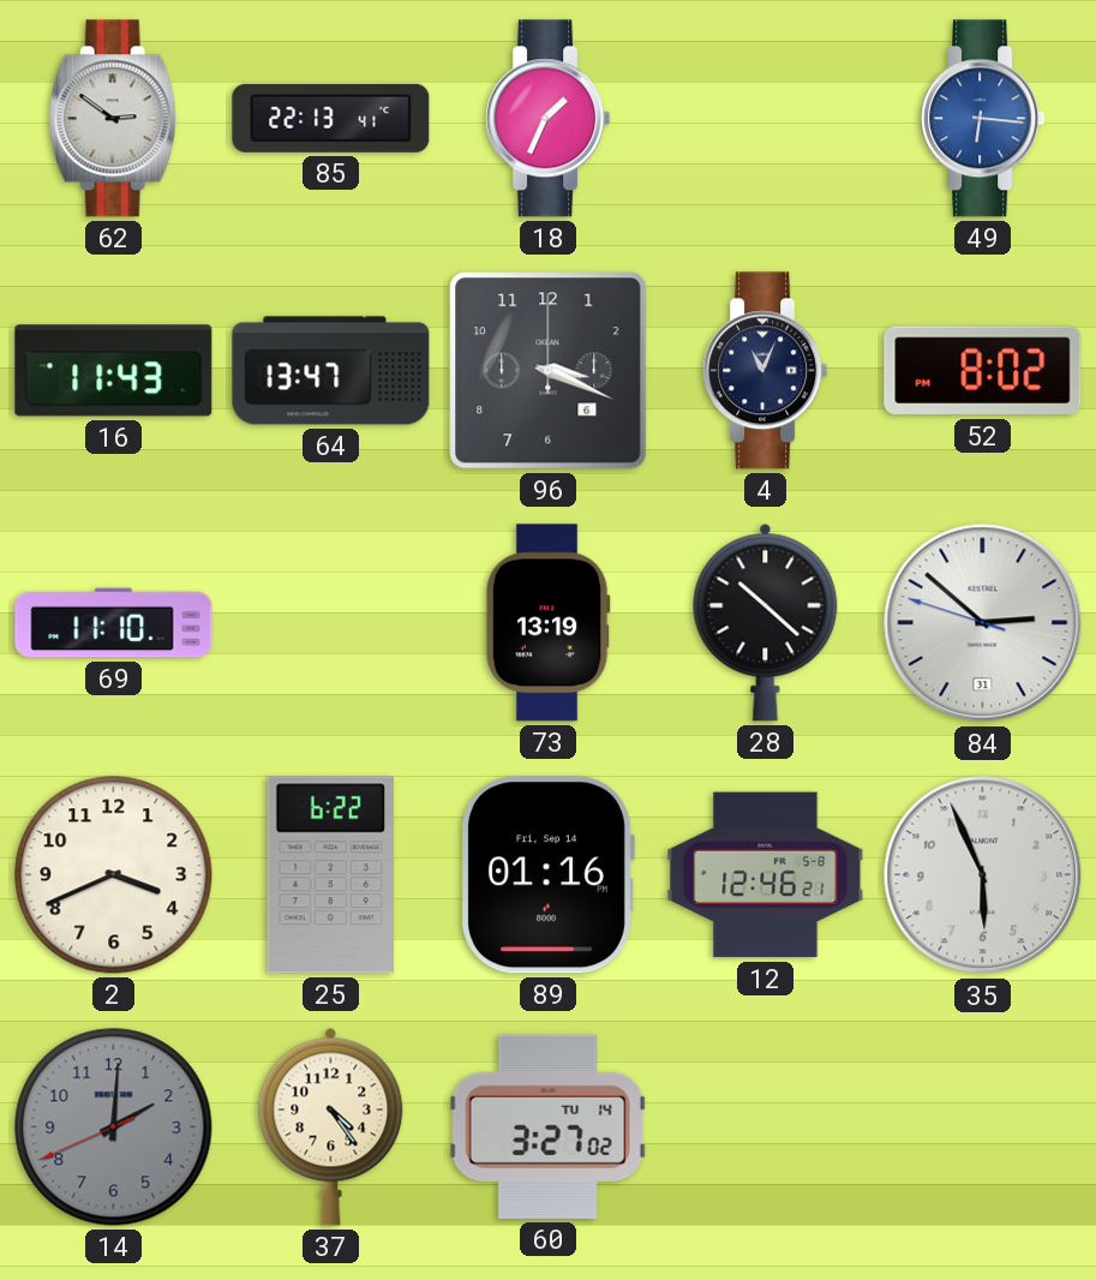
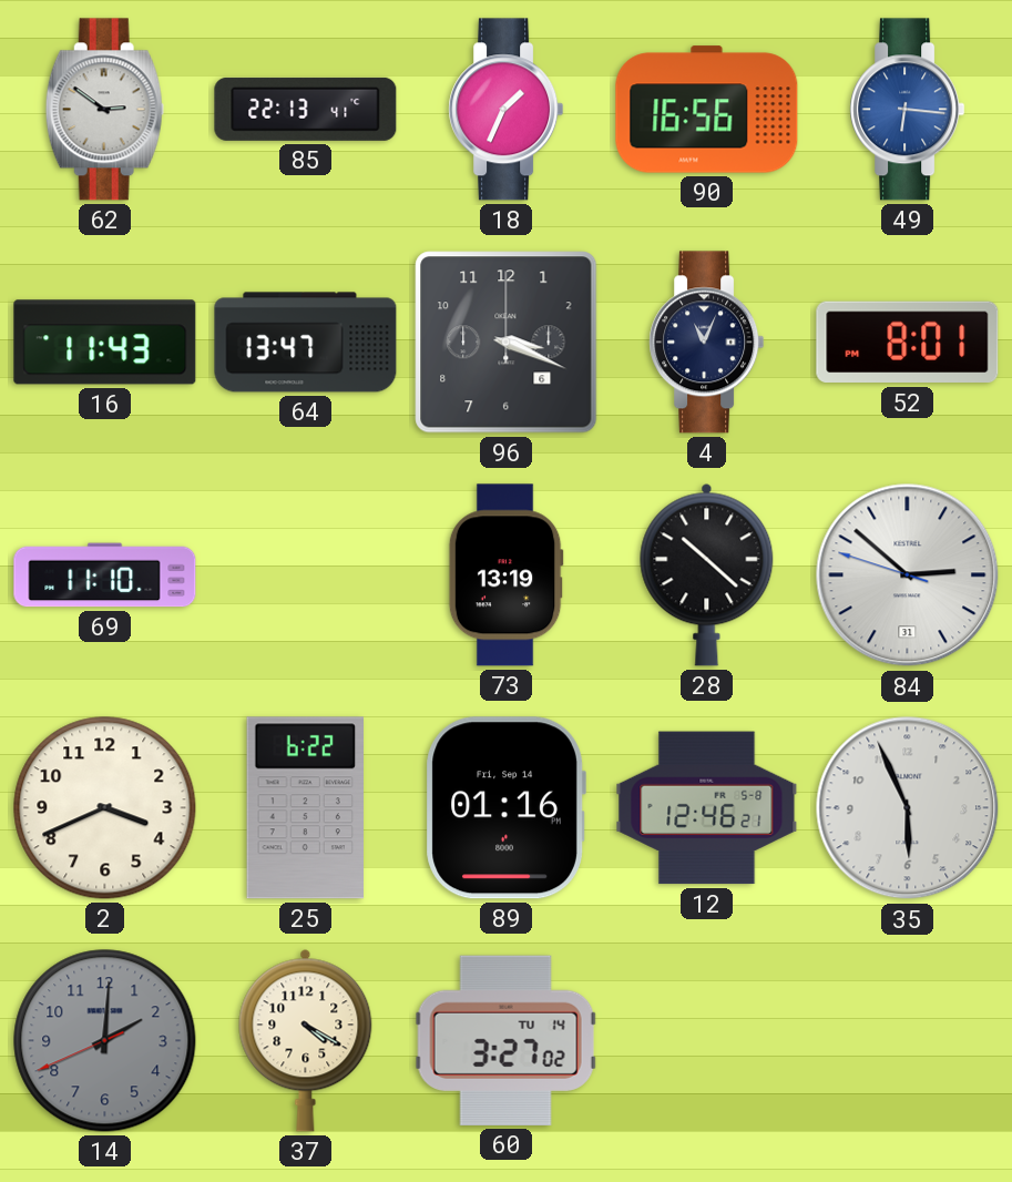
90: none -> 16:56
52: 8:02 -> 8:01
37: 4:24 -> 4:20
